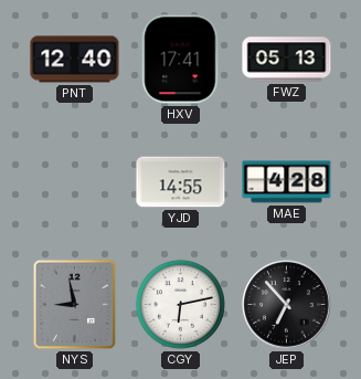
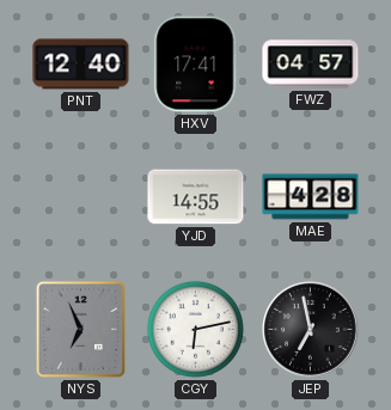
FWZ: 05:13 -> 04:57
NYS: 8:58 -> 6:56
JEP: 6:53 -> 6:58
